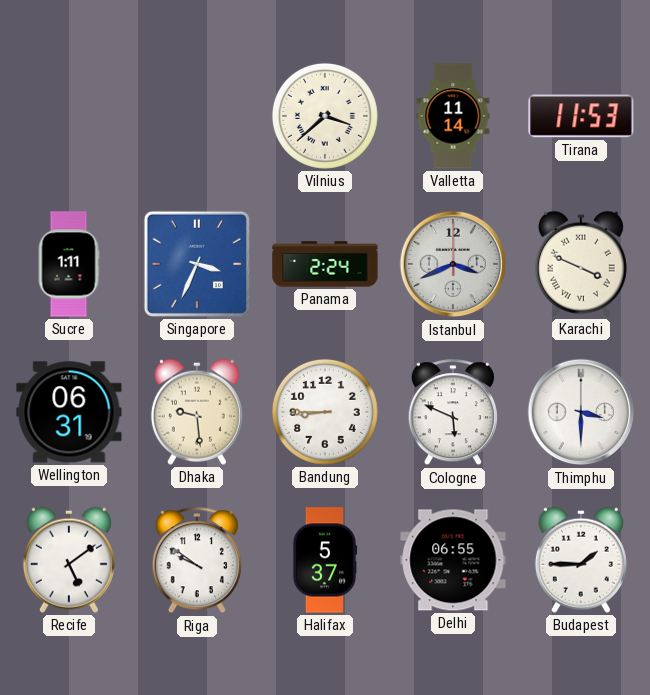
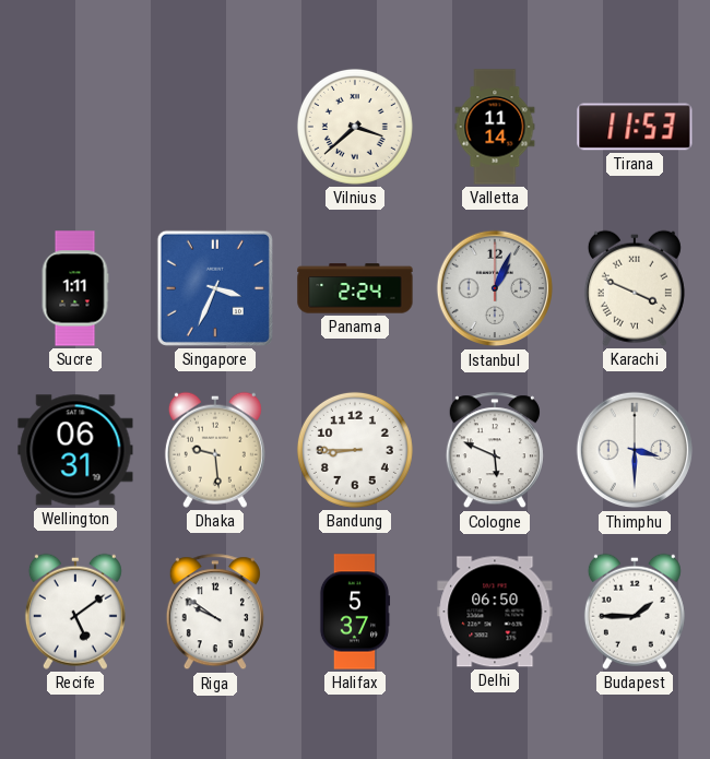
Istanbul: 3:41 -> 1:04
Delhi: 06:55 -> 06:50
